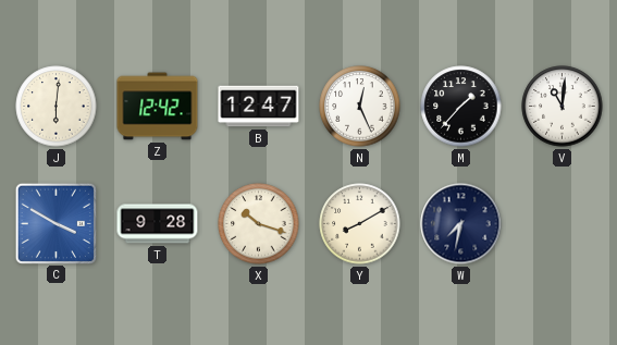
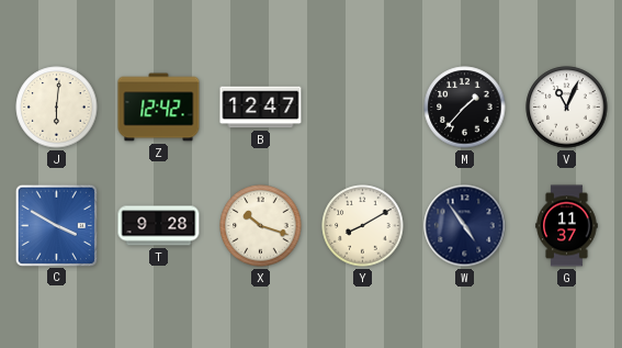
N: 12:26 -> none
V: 11:01 -> 11:04
W: 7:32 -> 4:54
G: none -> 11:37
